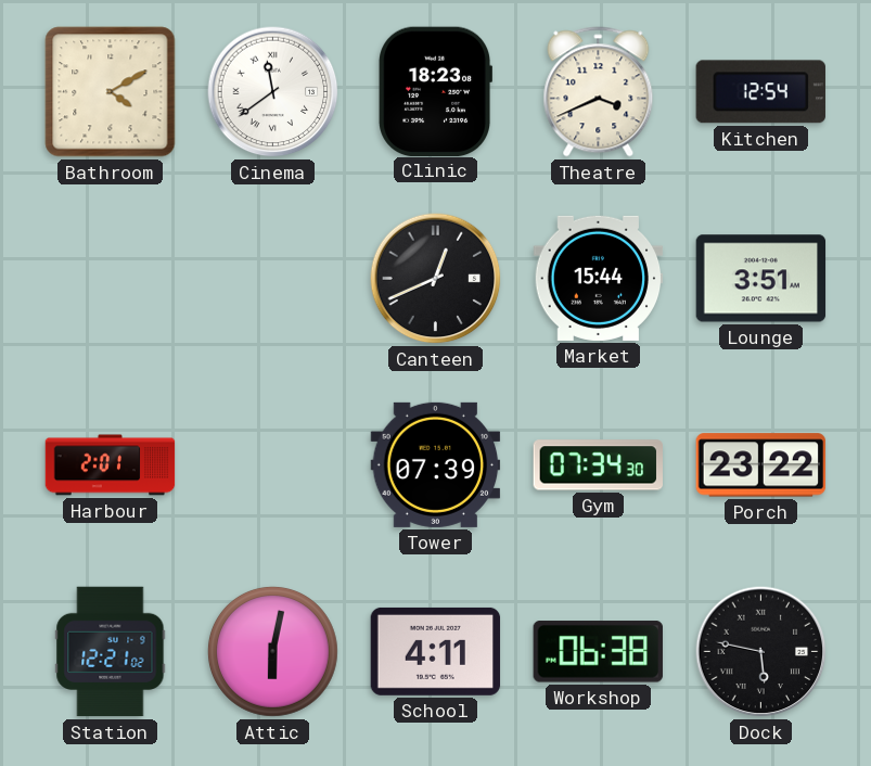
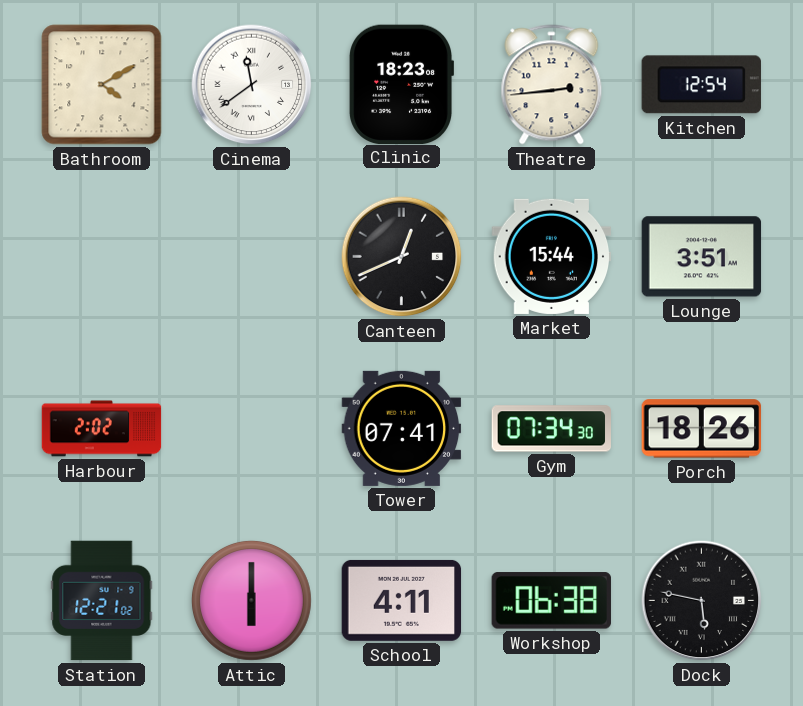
Theatre: 3:41 -> 2:44
Harbour: 2:01 -> 2:02
Tower: 07:39 -> 07:41
Porch: 23:22 -> 18:26
Attic: 6:02 -> 6:00
